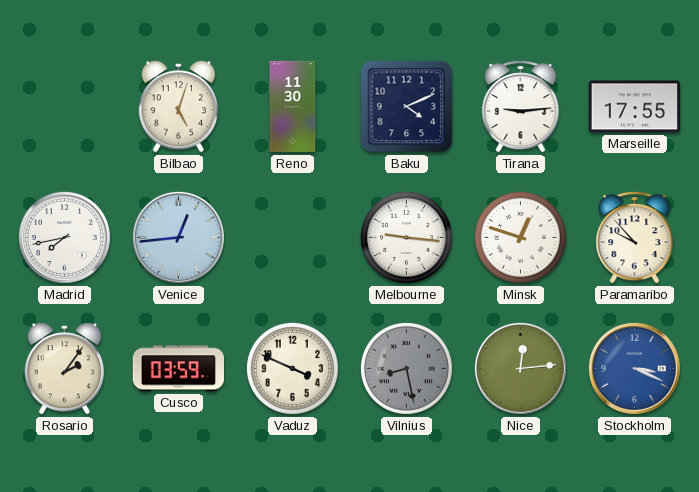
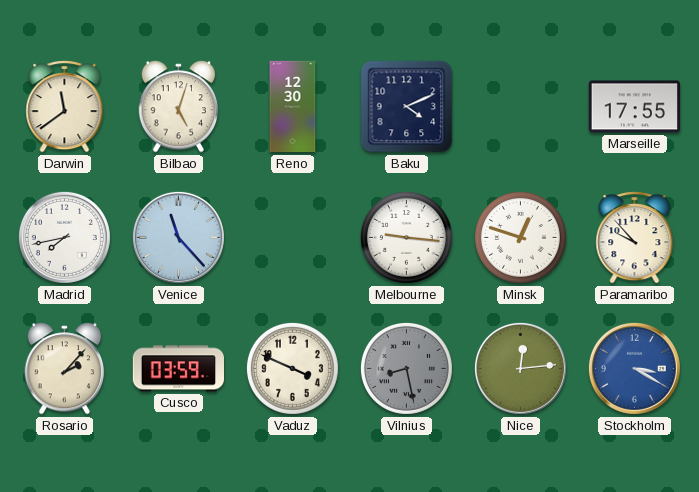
Darwin: none -> 11:39
Reno: 11:30 -> 12:30
Tirana: 9:14 -> none
Venice: 12:44 -> 11:23
Rosario: 2:06 -> 2:07
Stockholm: 3:19 -> 3:20
